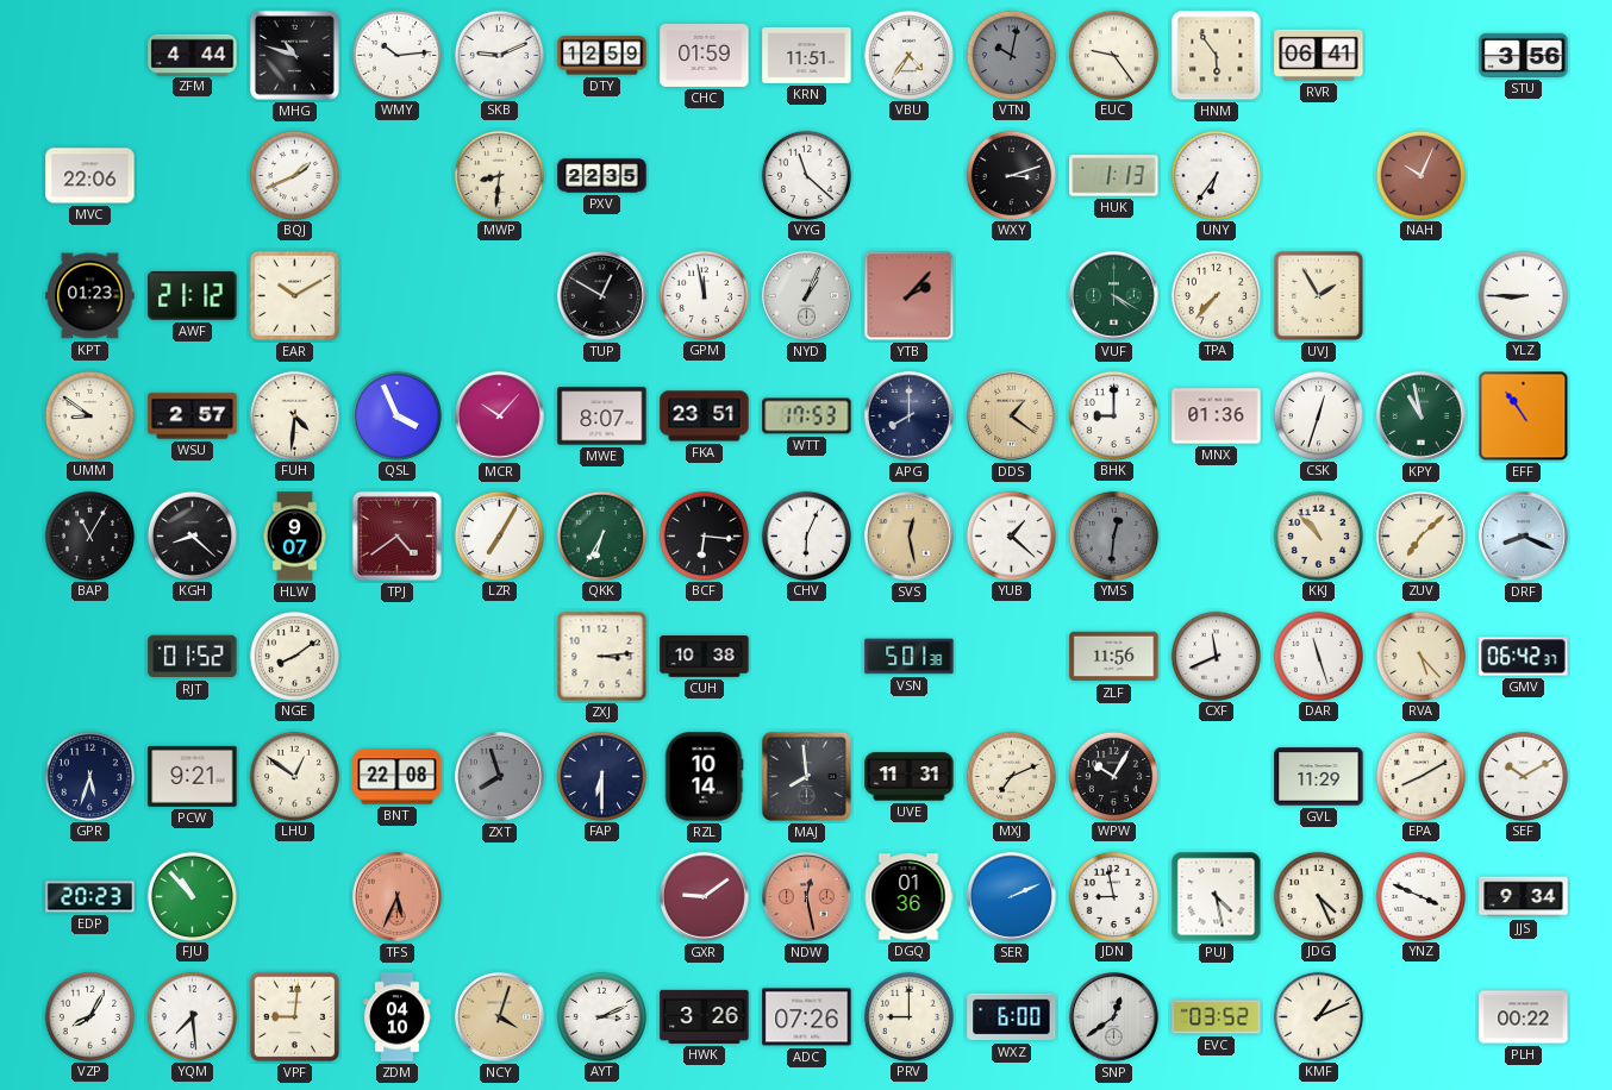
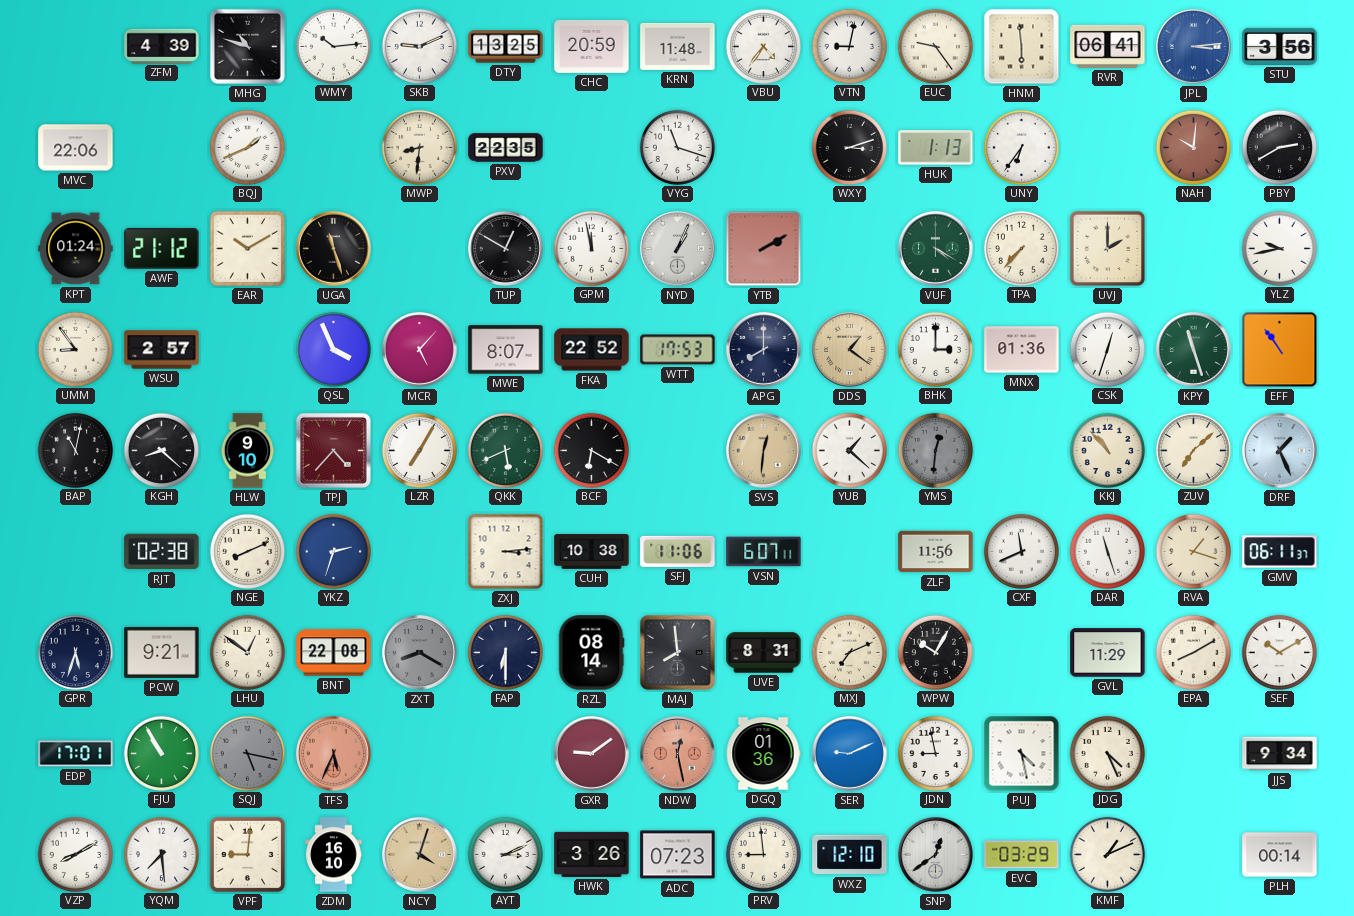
ZFM: 4:44 -> 4:39
DTY: 12:59 -> 13:25
CHC: 01:59 -> 20:59
KRN: 11:51 -> 11:48
VTN: 10:02 -> 9:02
VTN dial: grey -> white
HNM: 5:54 -> 5:59
JPL: none -> 3:14
VYG: 11:22 -> 11:18
NAH: 10:04 -> 10:01
PBY: none -> 2:40
KPT: 01:23 -> 01:24
UGA: none -> 11:27
YTB: 2:07 -> 2:10
UVJ: 1:55 -> 2:00
YLZ: 8:45 -> 9:43
UMM: 8:51 -> 8:54
FUH: 4:31 -> none
MCR: 10:07 -> 5:07
FKA: 23:51 -> 22:52
BHK: 9:00 -> 3:00
KPY: 10:58 -> 11:27
BAP: 11:05 -> 11:02
HLW: 9:07 -> 9:10
TPJ: 4:39 -> 4:37
QKK: 6:35 -> 5:41
BCF: 6:16 -> 6:20
CHV: 6:04 -> none
SVS: 12:28 -> 12:31
DRF: 8:19 -> 1:26
RJT: 01:52 -> 02:38
NGE: 8:09 -> 8:11
YKZ: none -> 2:33
SFJ: none -> 11:06
VSN: 5:01 -> 6:07
RVA: 5:23 -> 1:18
GMV: 06:42 -> 06:11
ZXT: 7:57 -> 8:20
RZL: 10:14 -> 08:14
UVE: 11:31 -> 8:31
EDP: 20:23 -> 17:01
FJU: 10:53 -> 10:55
SQJ: none -> 5:17
SER: 2:11 -> 9:11
YNZ: 3:49 -> none
VZP: 8:05 -> 8:10
ZDM: 04:10 -> 16:10
ADC: 07:26 -> 07:23
PRV: 9:00 -> 8:59
WXZ: 6:00 -> 12:10
EVC: 03:52 -> 03:29
PLH: 00:22 -> 00:14
